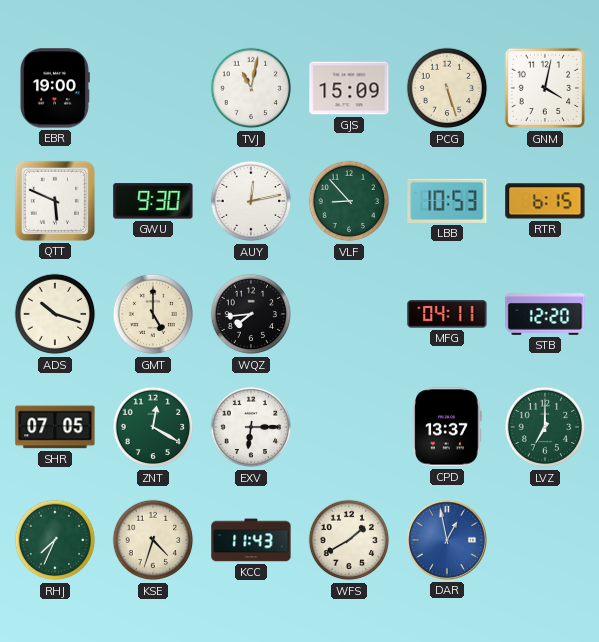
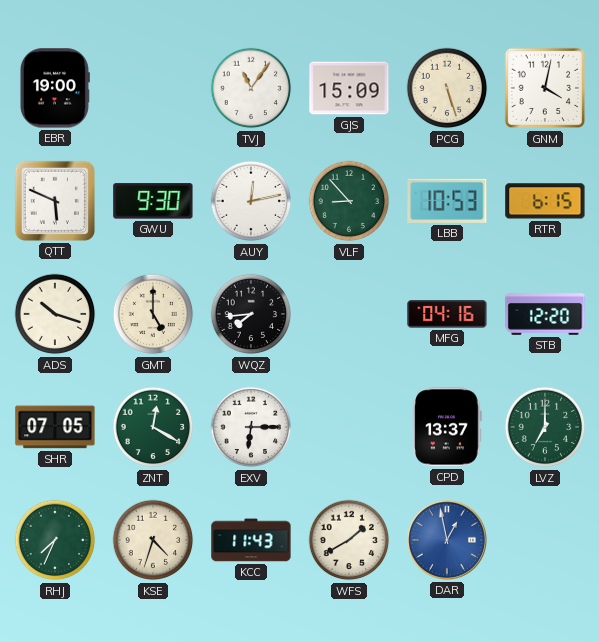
TVJ: 11:02 -> 11:06
MFG: 04:11 -> 04:16
